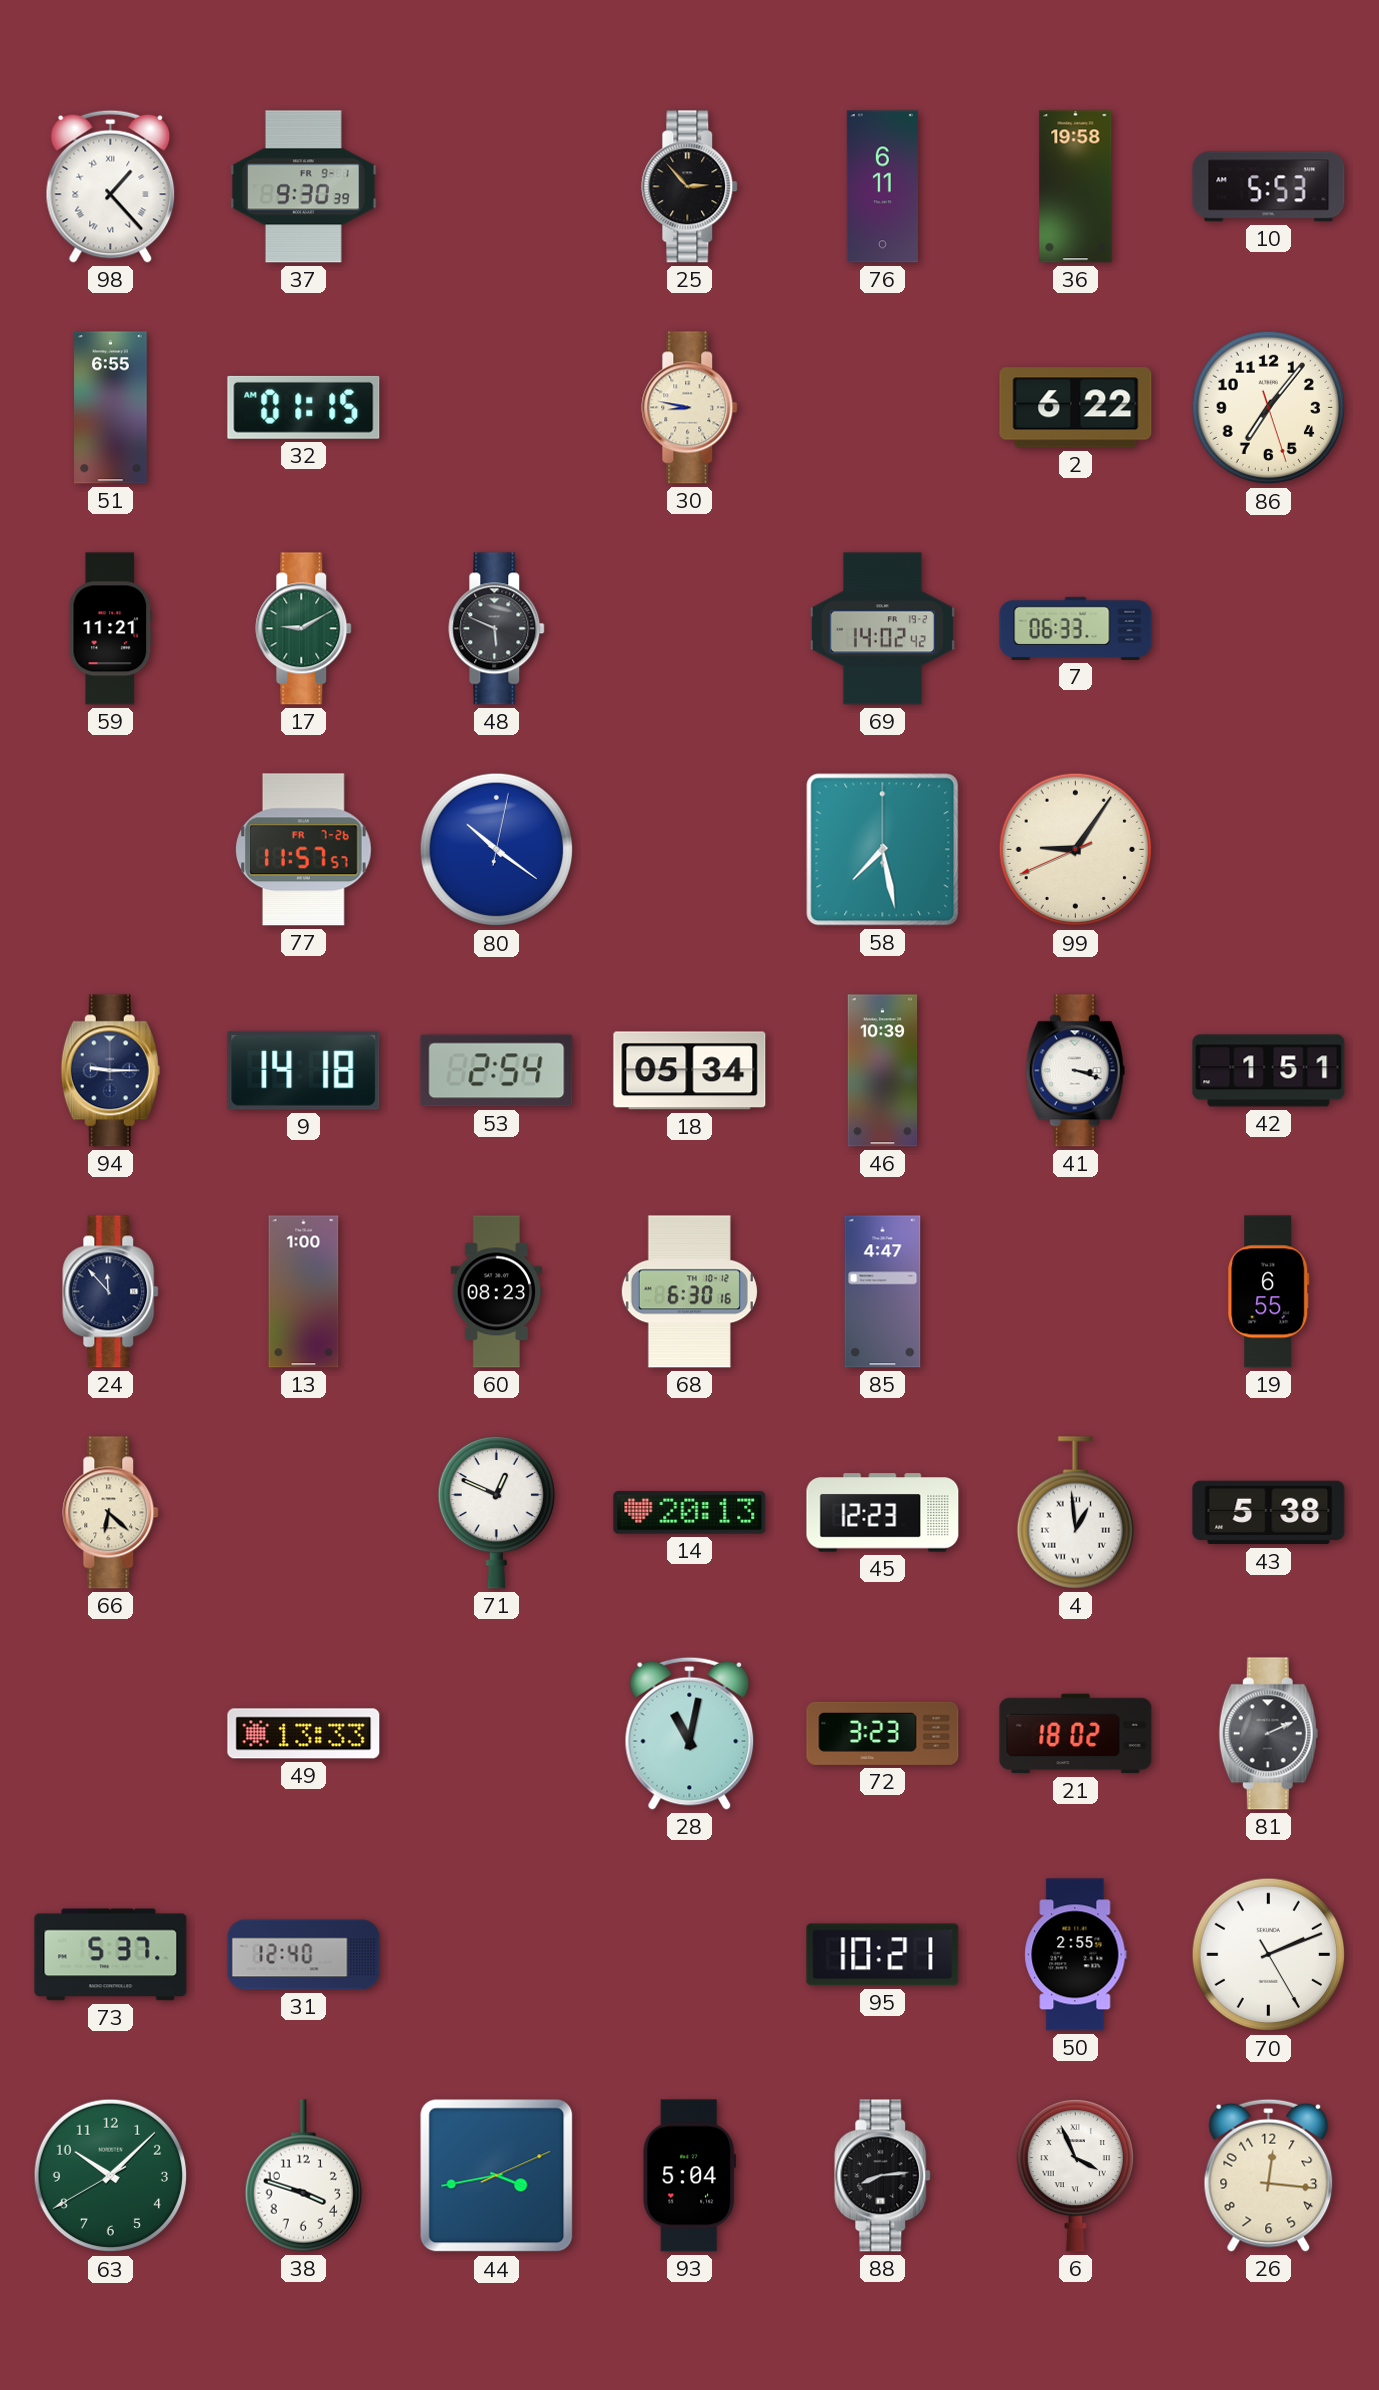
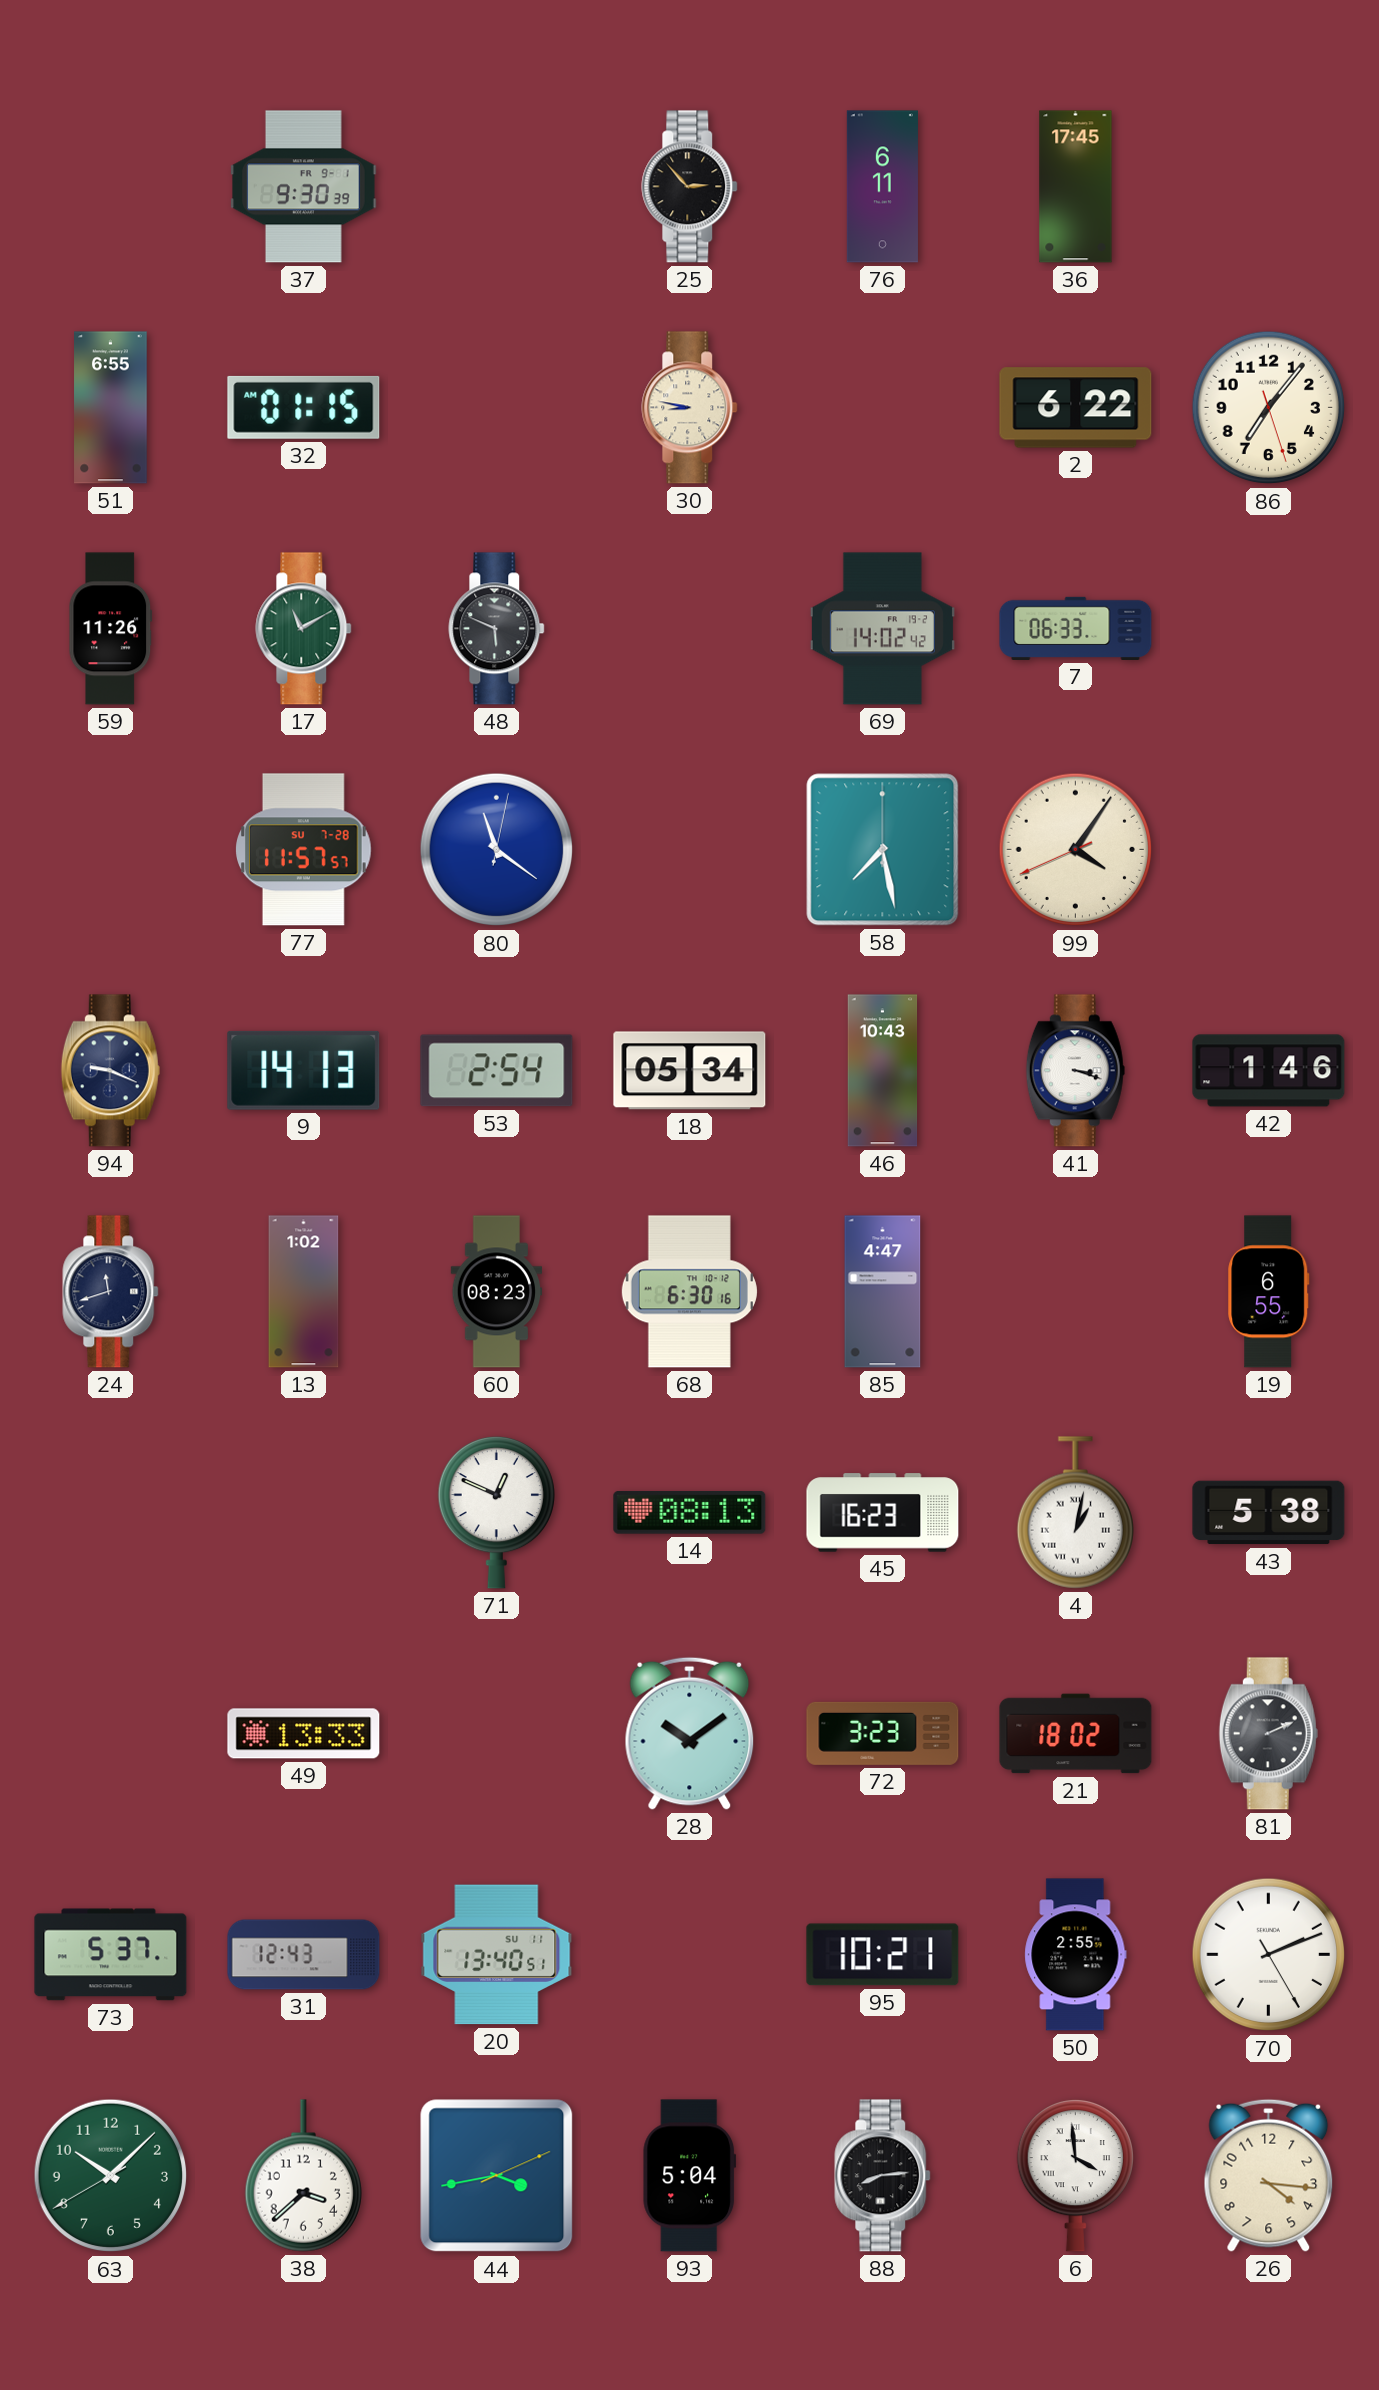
98: 1:23 -> none
36: 19:58 -> 17:45
10: 5:53 -> none
59: 11:21 -> 11:26
17: 9:10 -> 11:10
77 date: FR 7-26 -> SU 7-28
80: 10:21 -> 11:21
99: 9:05 -> 4:05
94: 9:15 -> 9:19
9: 14:18 -> 14:13
46: 10:39 -> 10:43
42: 1:51 -> 1:46
24: 11:53 -> 11:42
13: 1:00 -> 1:02
66: 6:22 -> none
14: 20:13 -> 08:13
45: 12:23 -> 16:23
4: 12:59 -> 1:02
28: 11:02 -> 10:09
31: 12:40 -> 12:43
20: none -> 13:40
38: 3:48 -> 3:38
6: 3:56 -> 3:59
26: 12:16 -> 4:16
